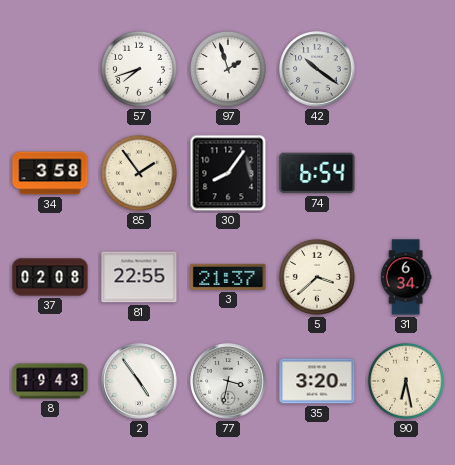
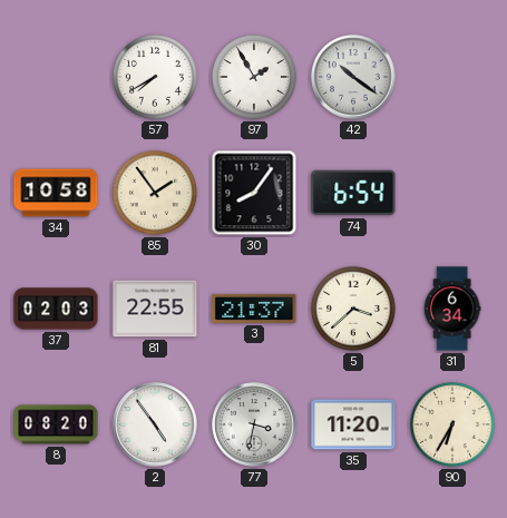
57: 7:42 -> 7:40
97: 1:57 -> 1:55
34: 3:58 -> 10:58
37: 02:08 -> 02:03
8: 19:43 -> 08:20
35: 3:20 -> 11:20
90: 6:28 -> 6:35
